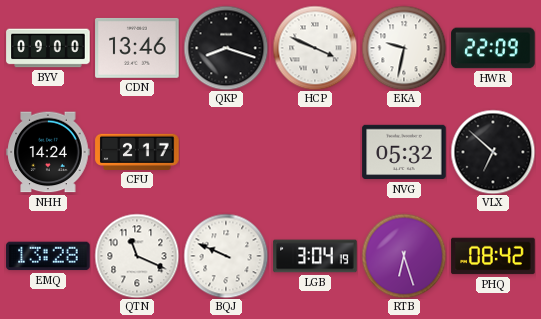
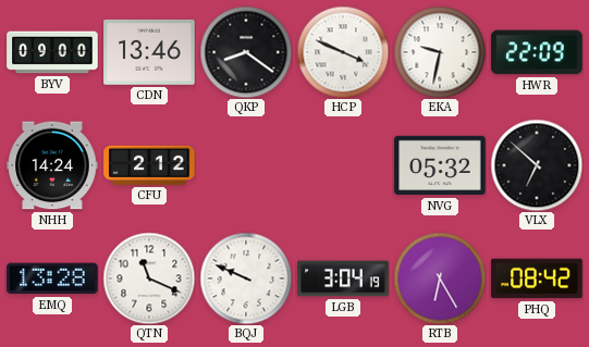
QKP: 8:18 -> 8:21
CFU: 2:17 -> 2:12
RTB: 6:27 -> 6:25
